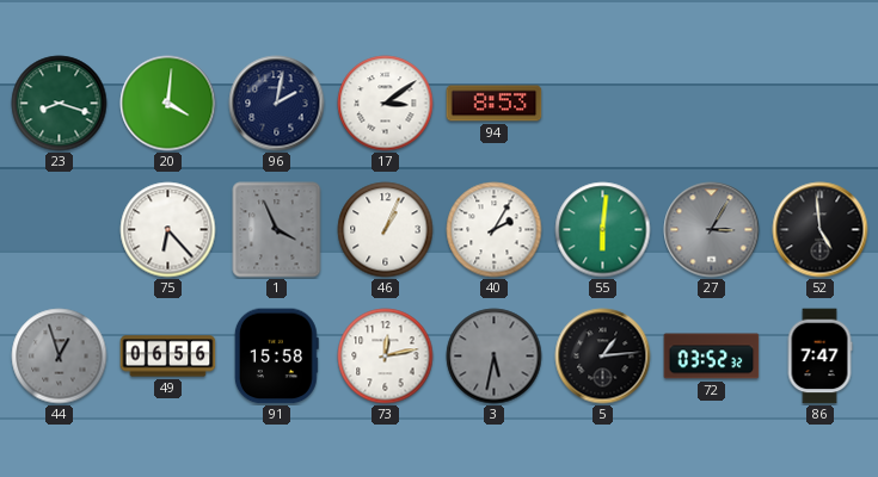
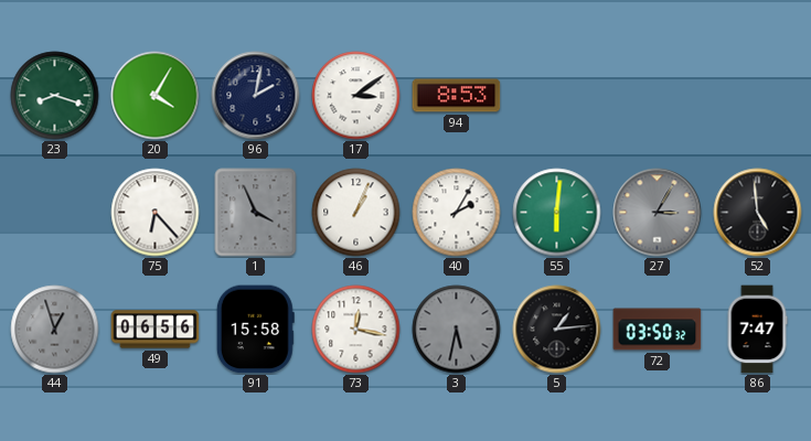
20: 4:01 -> 4:05
73: 12:13 -> 12:17
72: 03:52 -> 03:50
